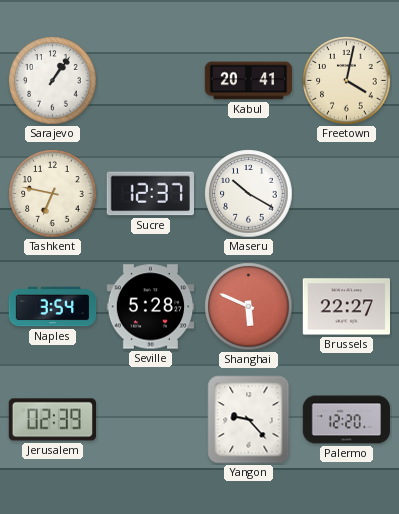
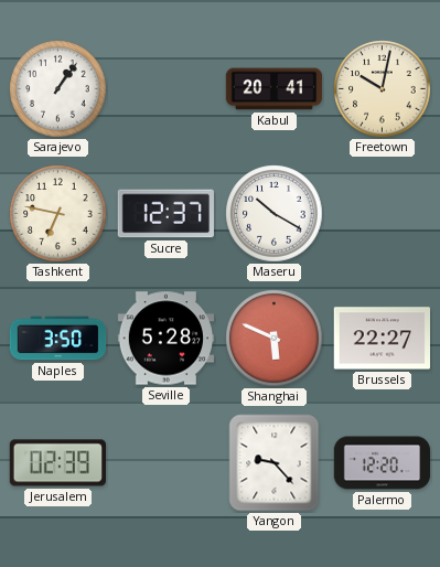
Freetown: 4:02 -> 10:02
Naples: 3:54 -> 3:50
